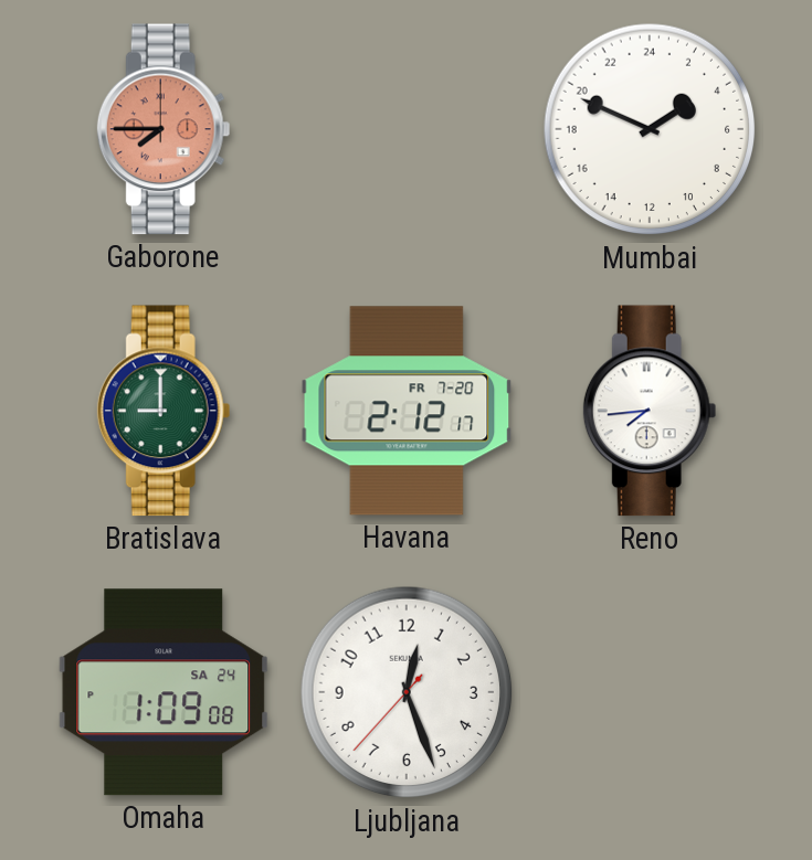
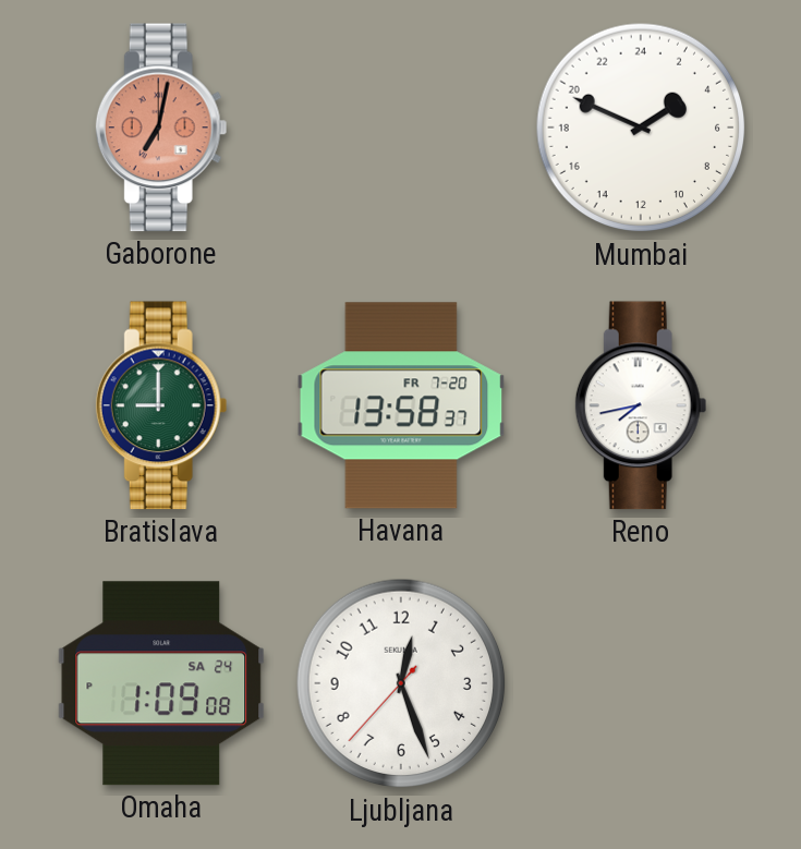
Gaborone: 7:45 -> 7:02
Havana: 2:12 -> 13:58
Reno: 7:44 -> 7:43
